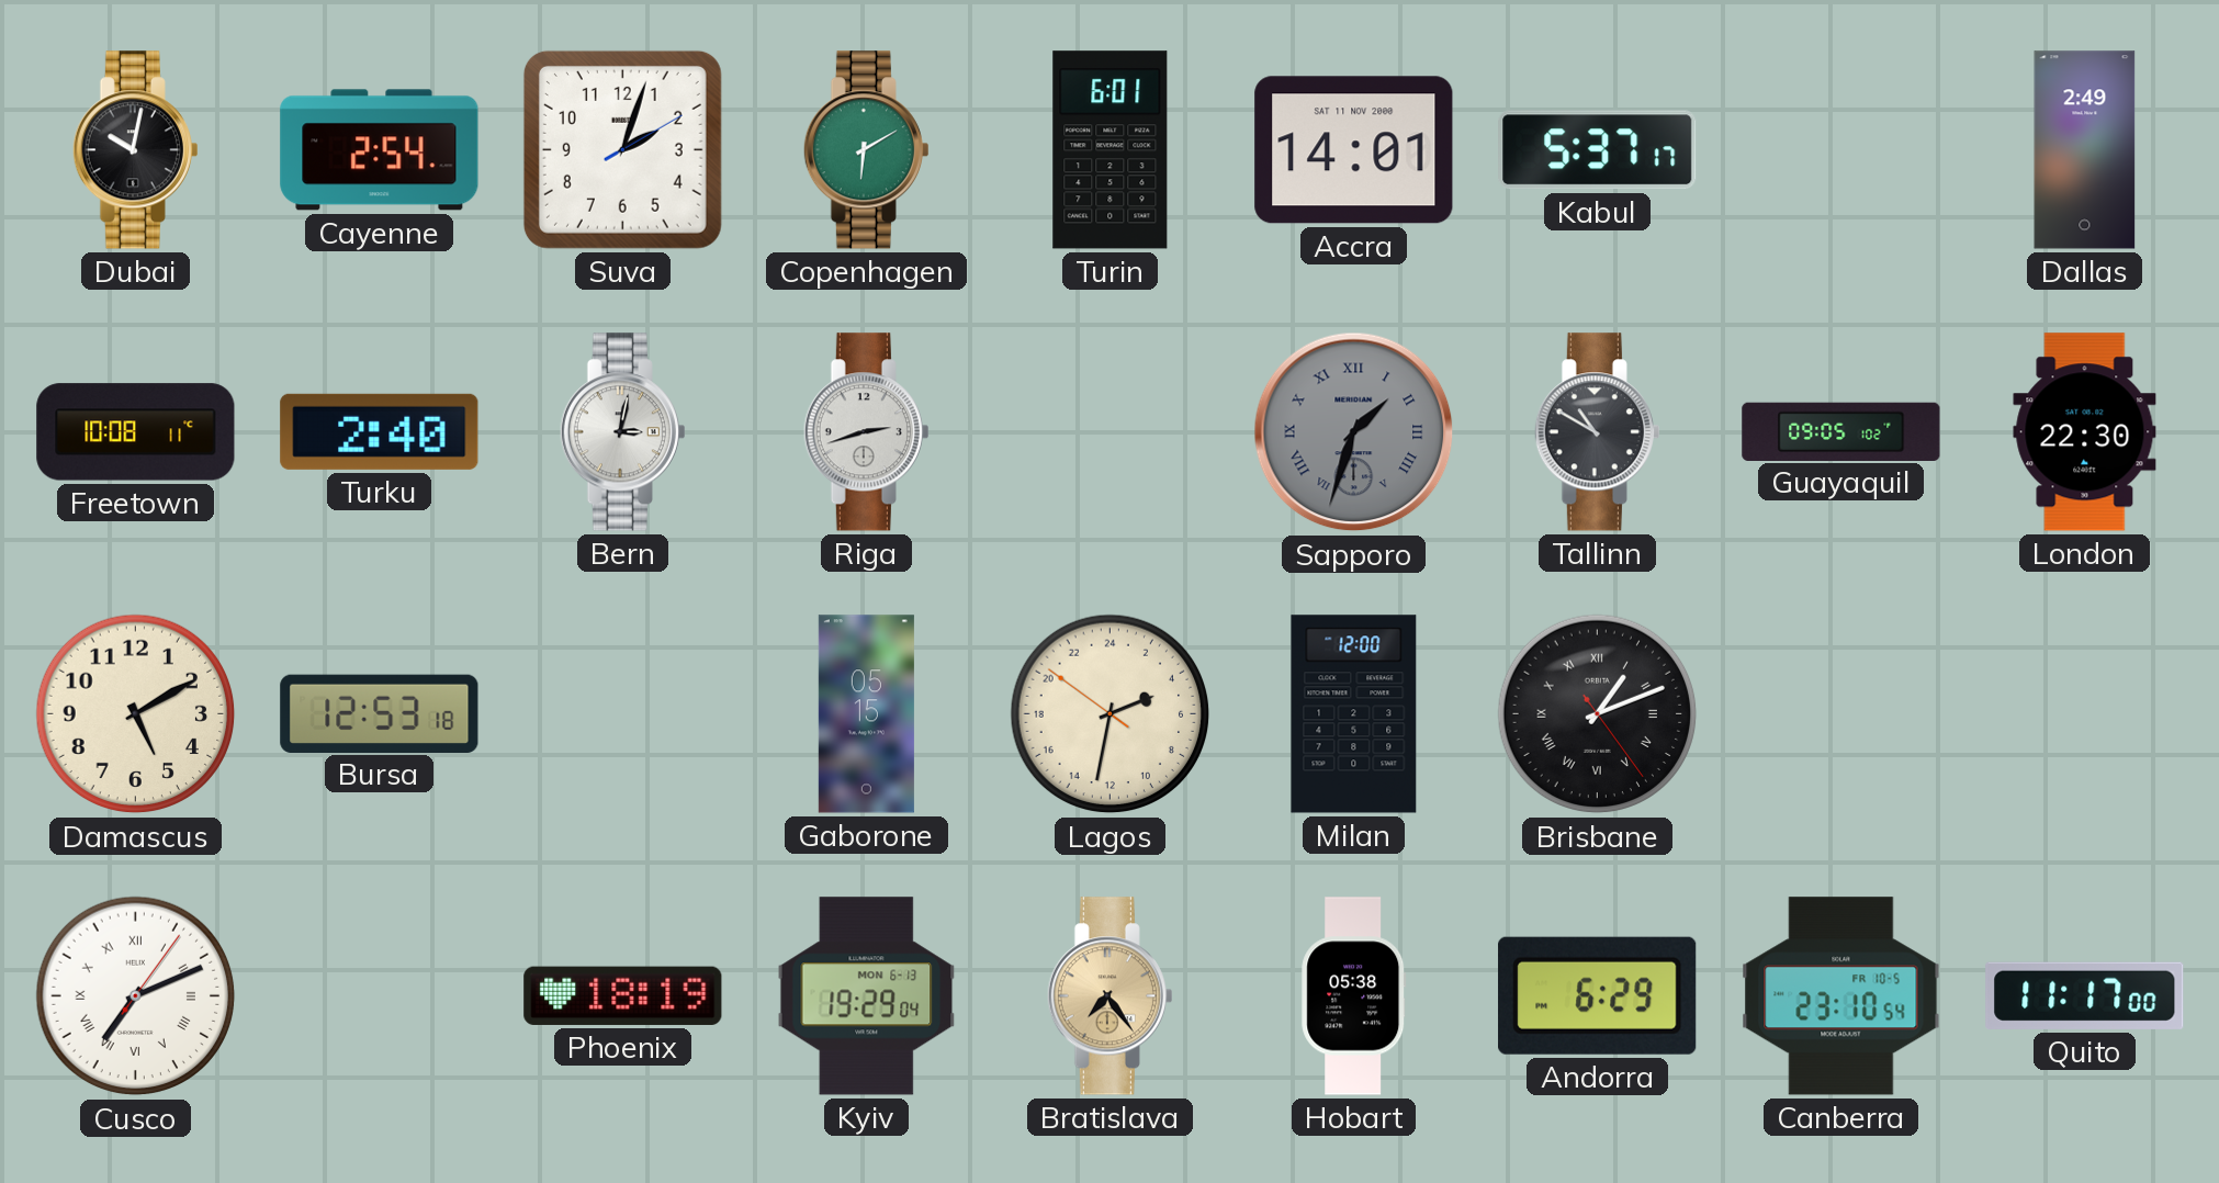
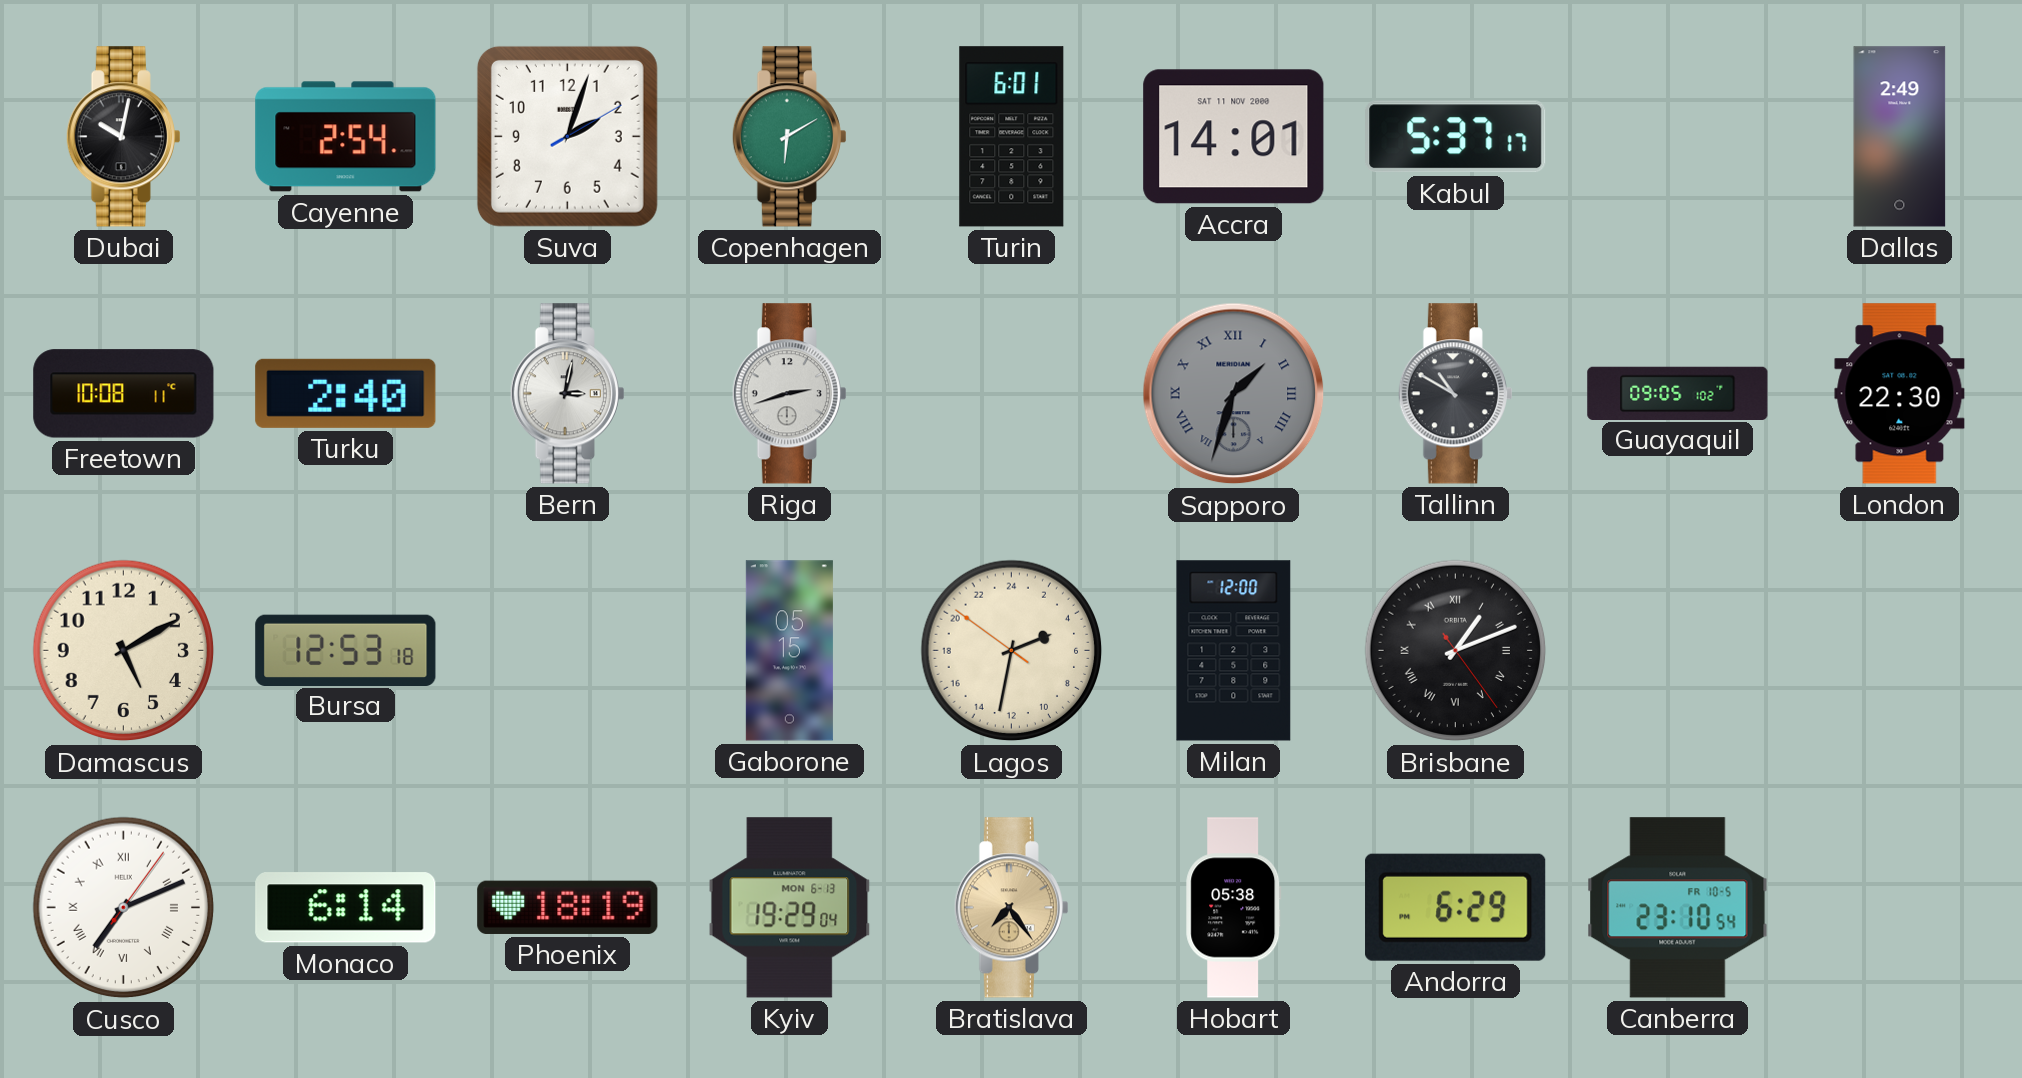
Monaco: none -> 6:14
Quito: 11:17 -> none
